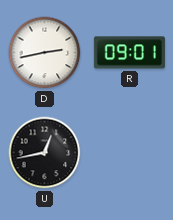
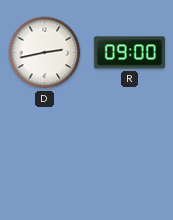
R: 09:01 -> 09:00
U: 12:43 -> none
